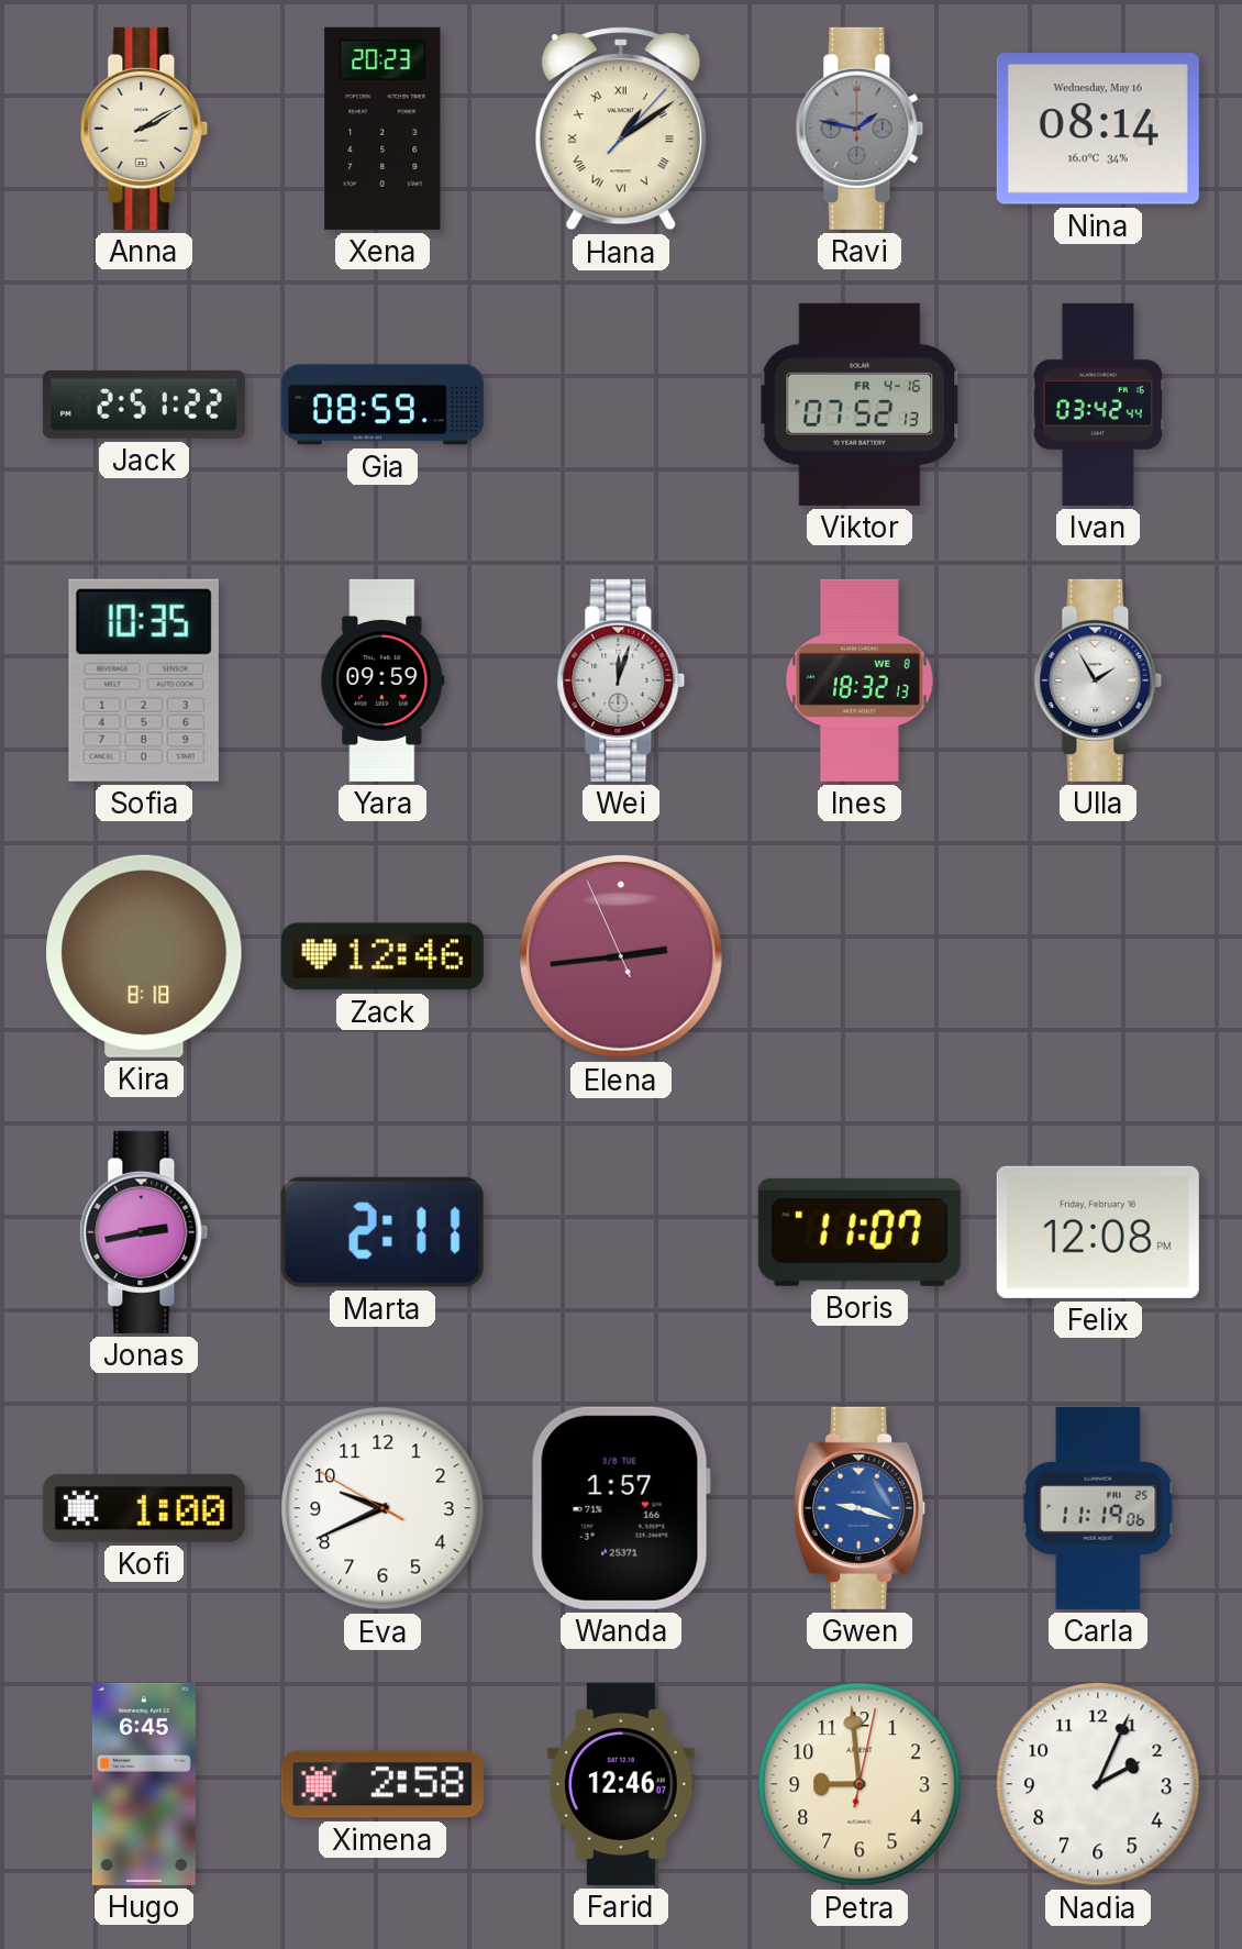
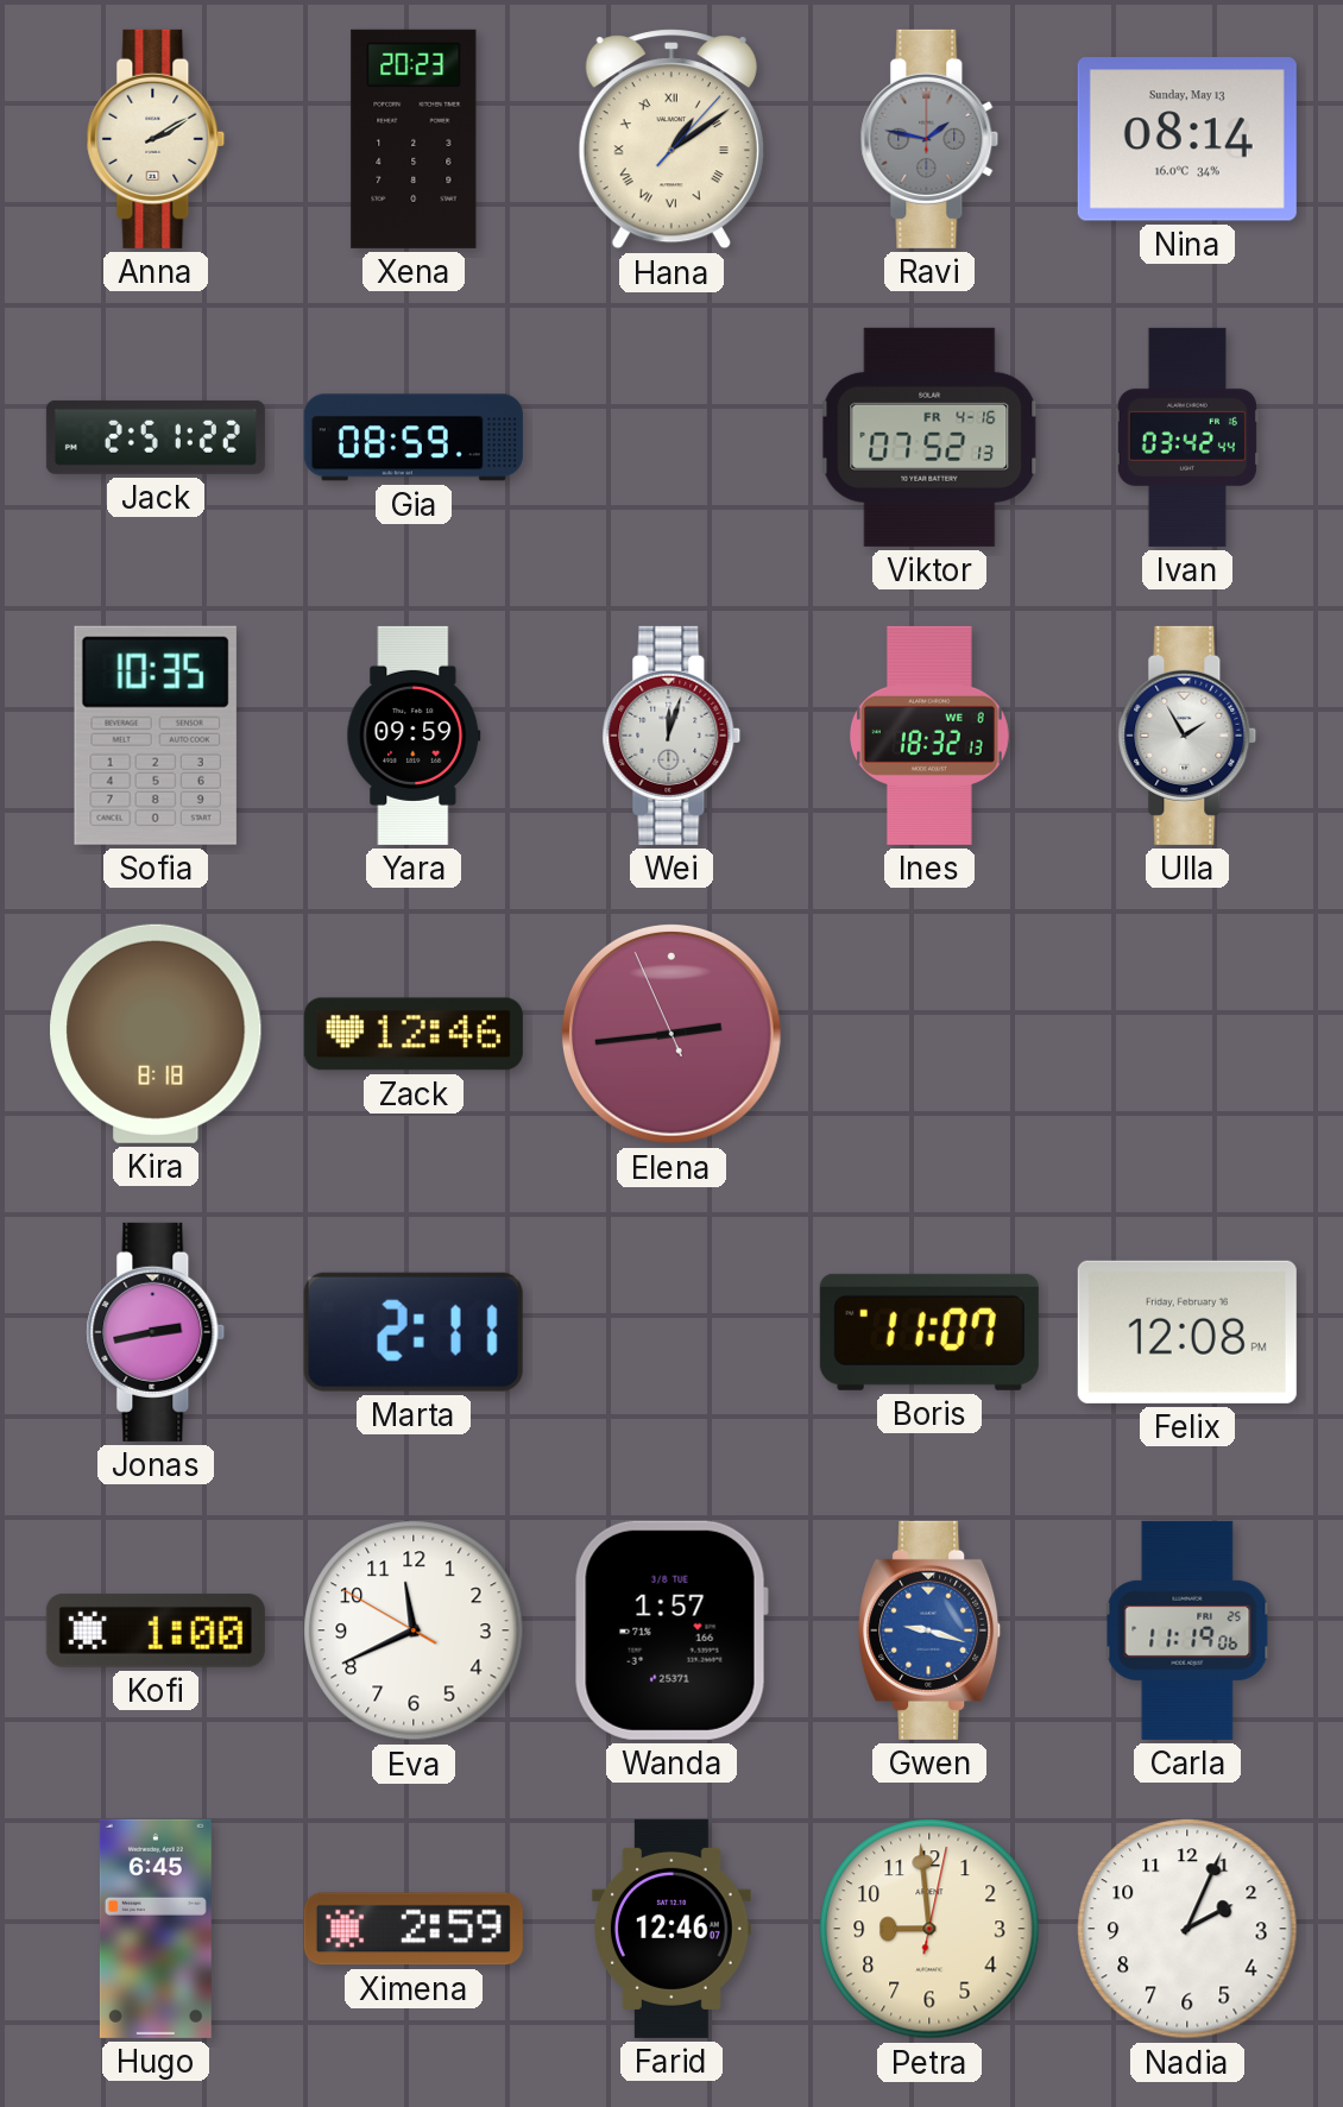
Nina date: Wednesday, May 16 -> Sunday, May 13
Eva: 9:40 -> 11:40
Ximena: 2:58 -> 2:59
